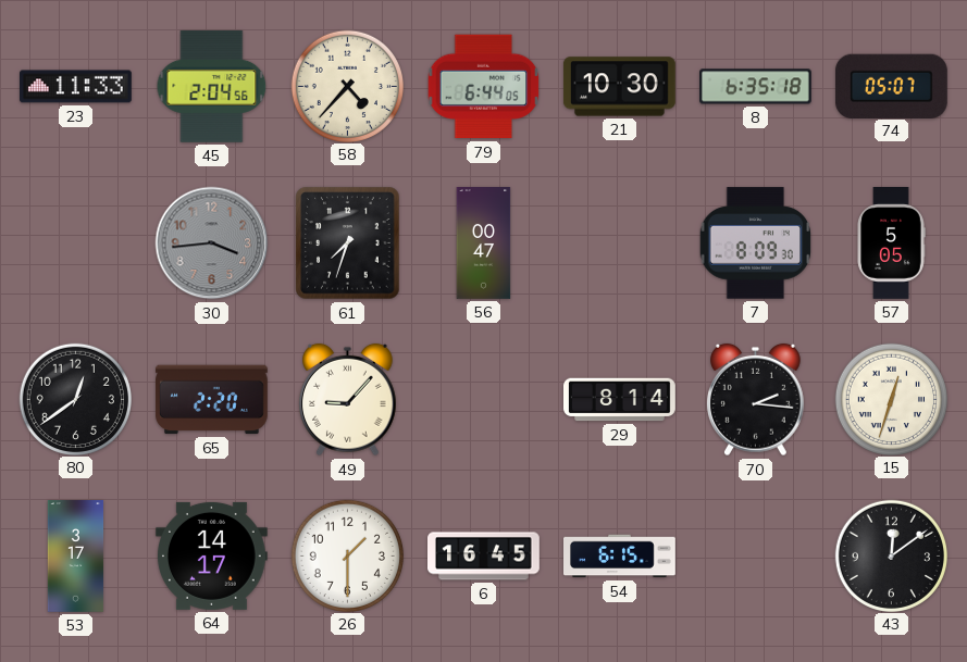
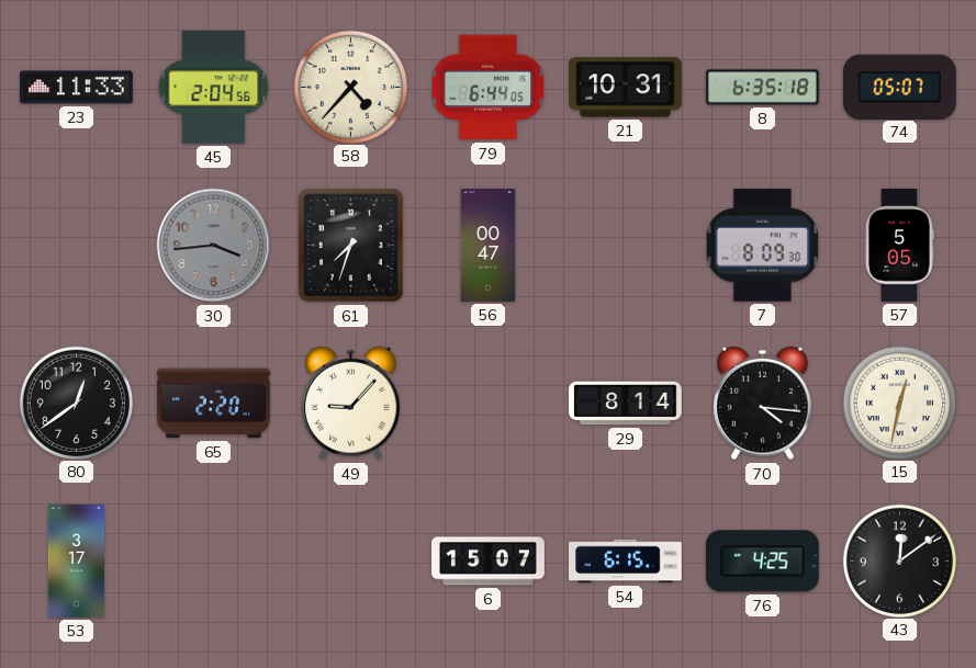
21: 10:30 -> 10:31
70: 2:16 -> 4:16
15: 12:33 -> 12:32
64: 14:17 -> none
26: 1:30 -> none
6: 16:45 -> 15:07
76: none -> 4:25
